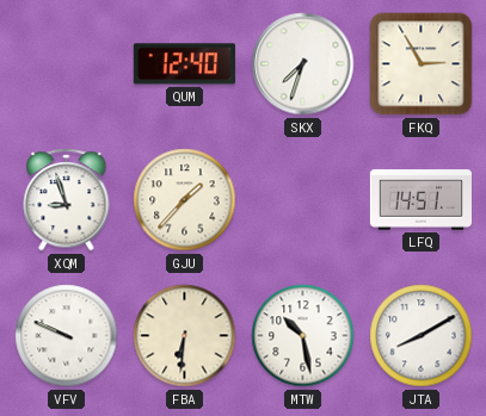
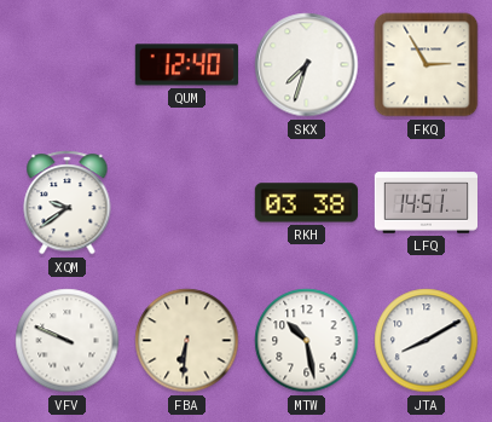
XQM: 8:57 -> 9:39
GJU: 1:37 -> none
RKH: none -> 03:38
